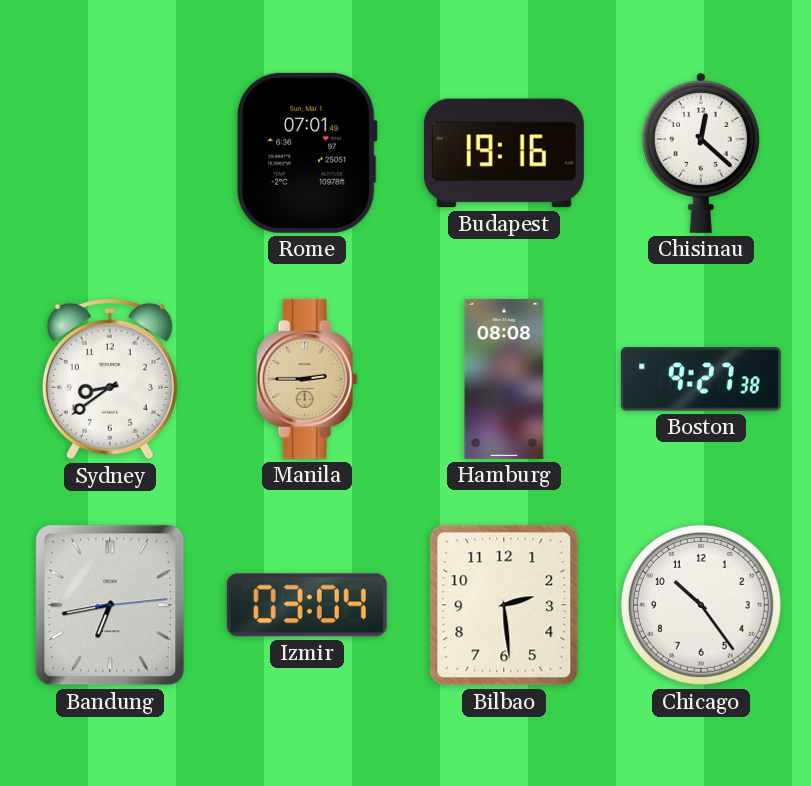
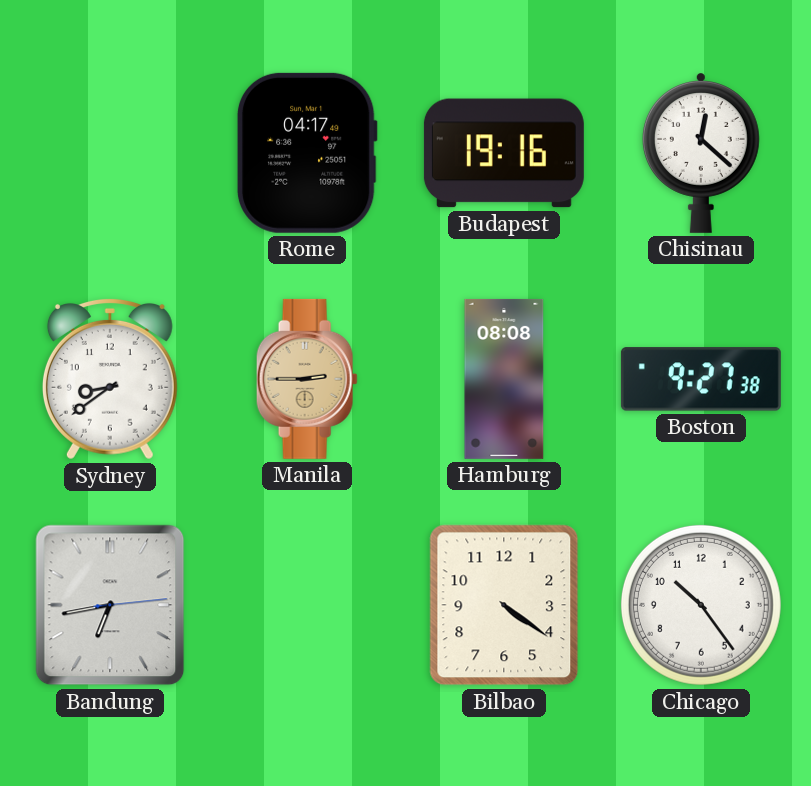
Rome: 07:01 -> 04:17
Izmir: 03:04 -> none
Bilbao: 2:29 -> 4:21
